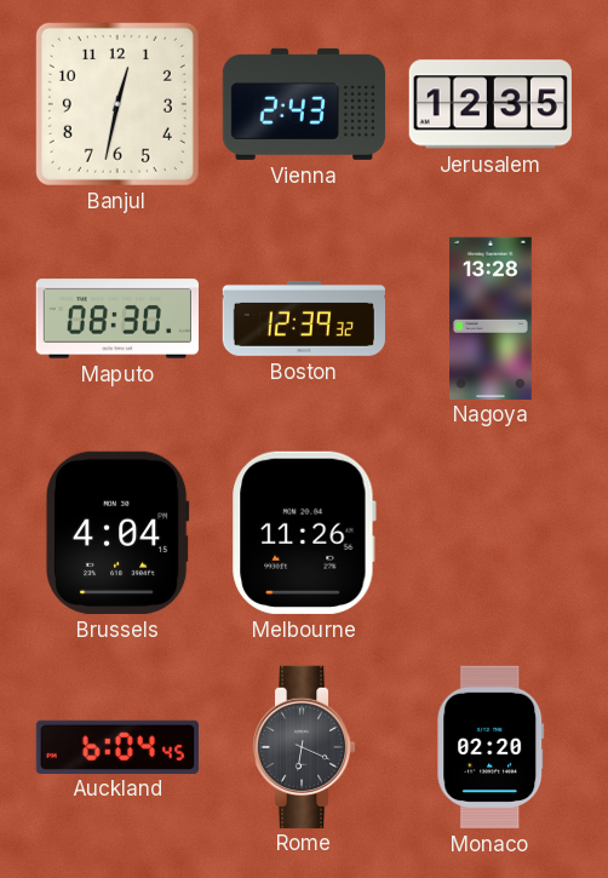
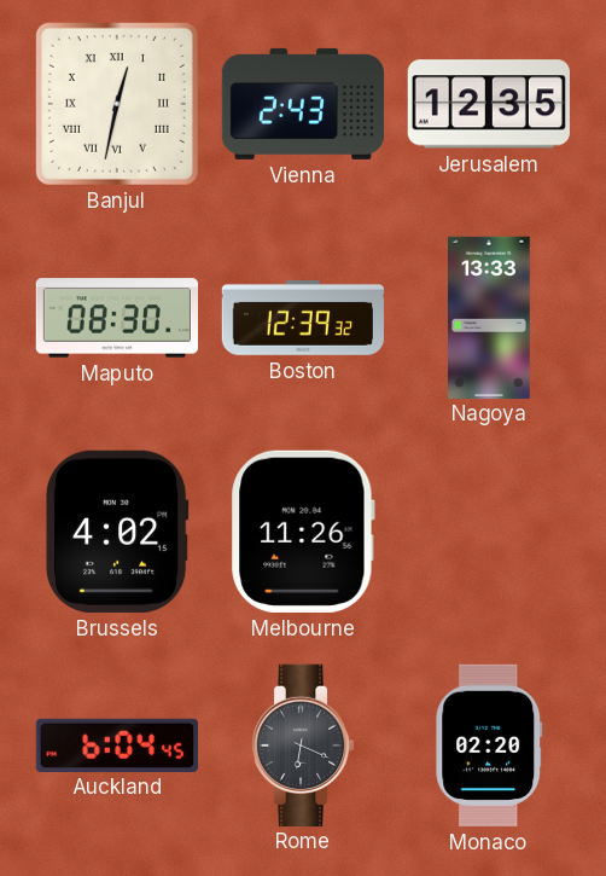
Banjul numerals: Arabic -> Roman
Nagoya: 13:28 -> 13:33
Brussels: 4:04 -> 4:02
